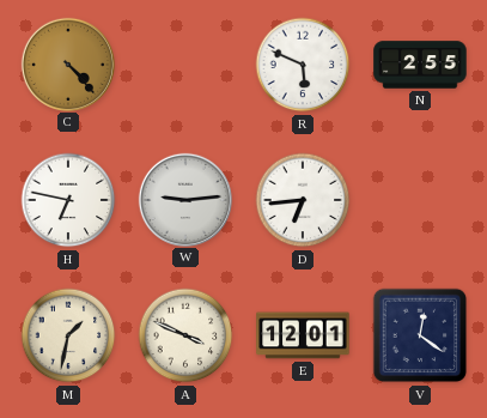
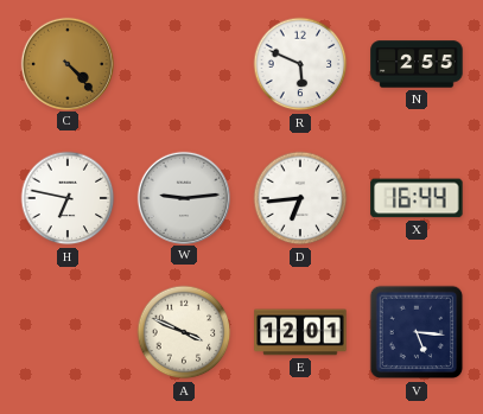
X: none -> 16:44
M: 1:32 -> none
V: 12:21 -> 5:16
